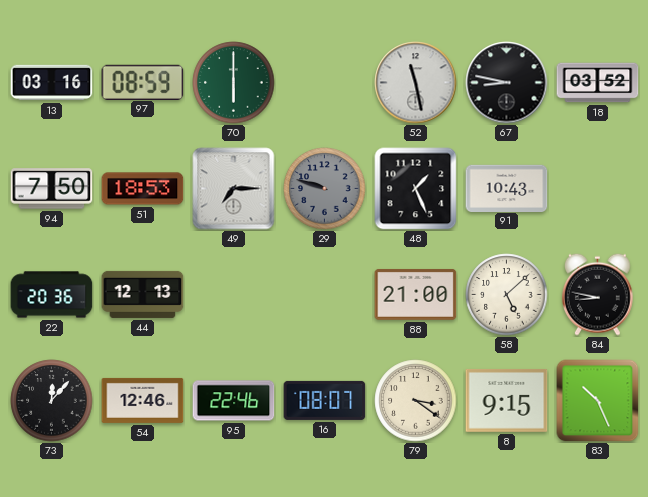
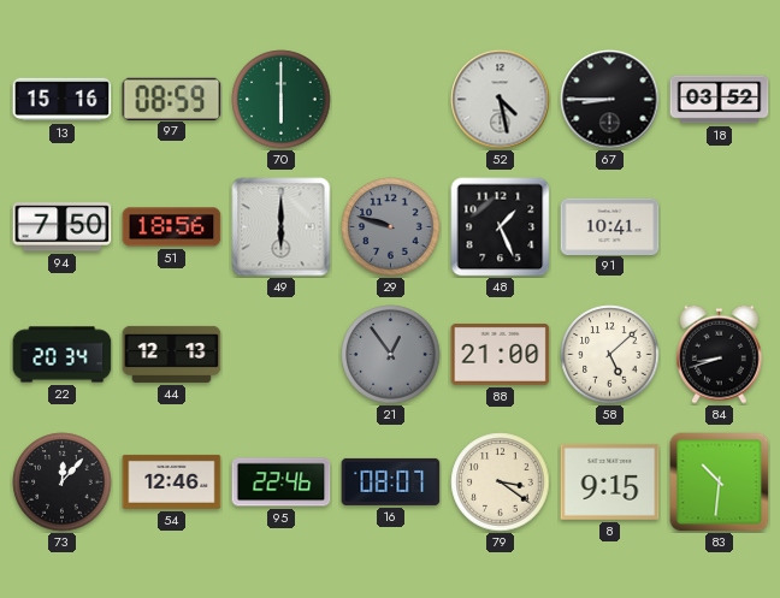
13: 03:16 -> 15:16
52: 11:28 -> 4:28
67: 8:47 -> 8:45
51: 18:53 -> 18:56
49: 7:15 -> 6:00
91: 10:43 -> 10:41
22: 20:36 -> 20:34
21: none -> 12:54
84: 8:47 -> 8:42
83: 10:26 -> 10:31
